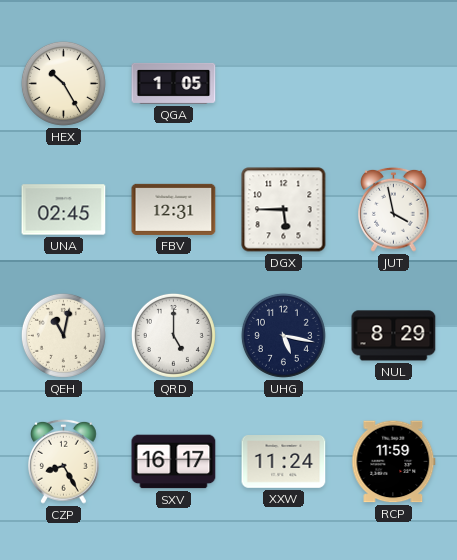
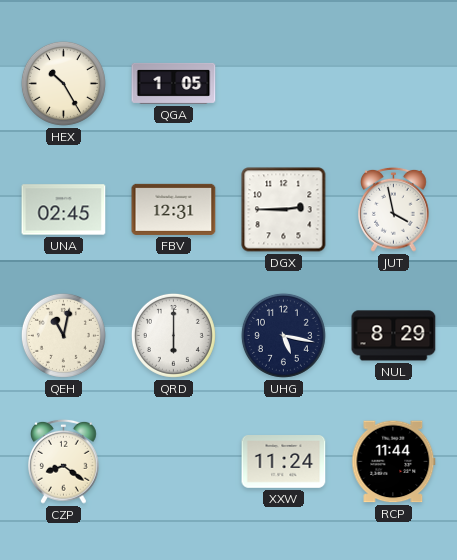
DGX: 5:45 -> 2:45
QRD: 5:00 -> 6:00
CZP: 8:25 -> 8:21
SXV: 16:17 -> none
RCP: 11:59 -> 11:44
